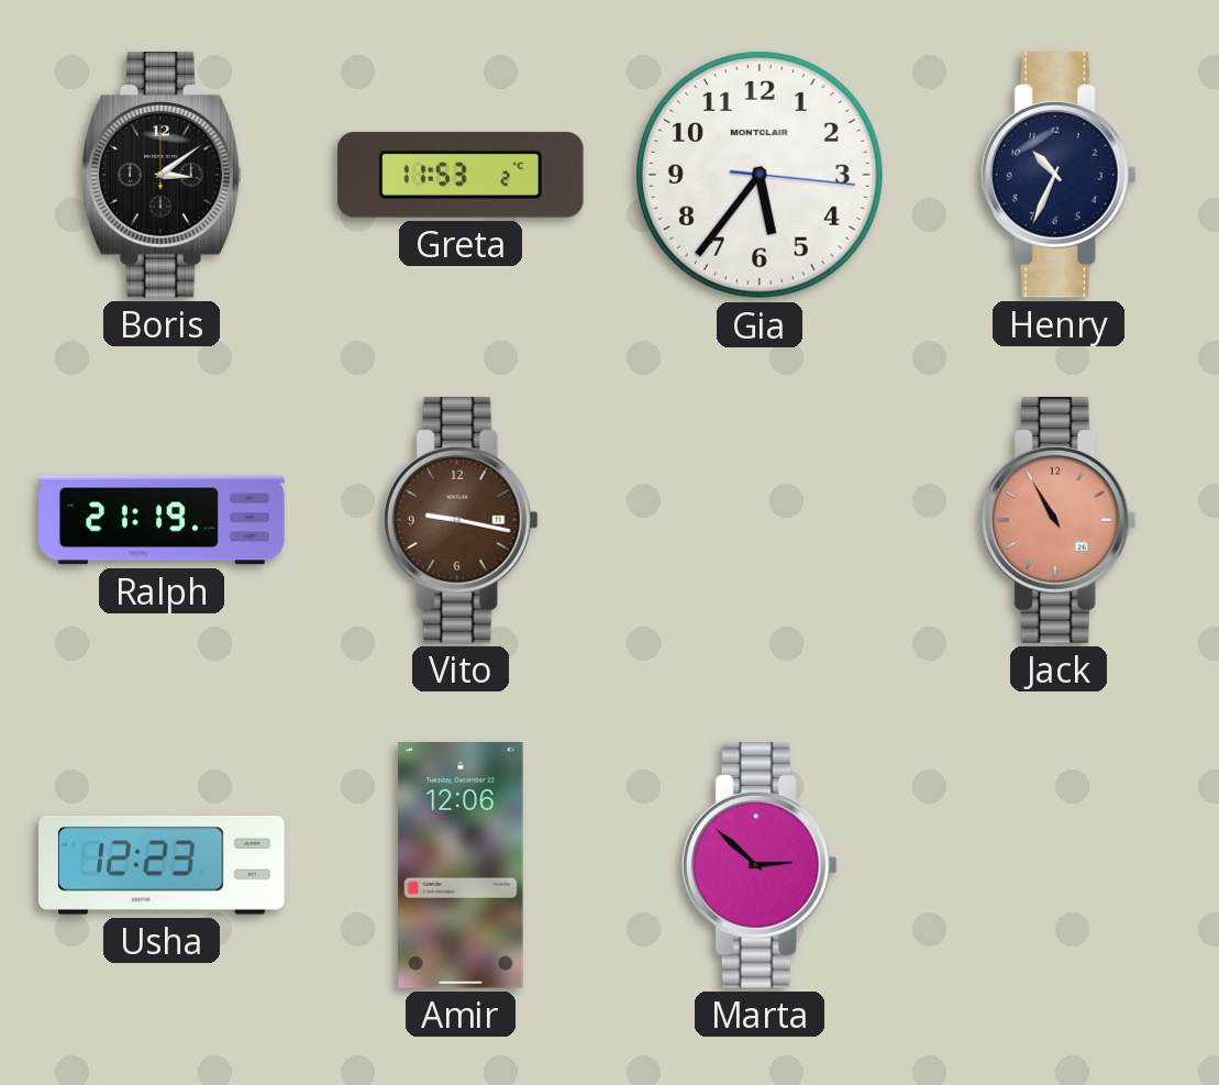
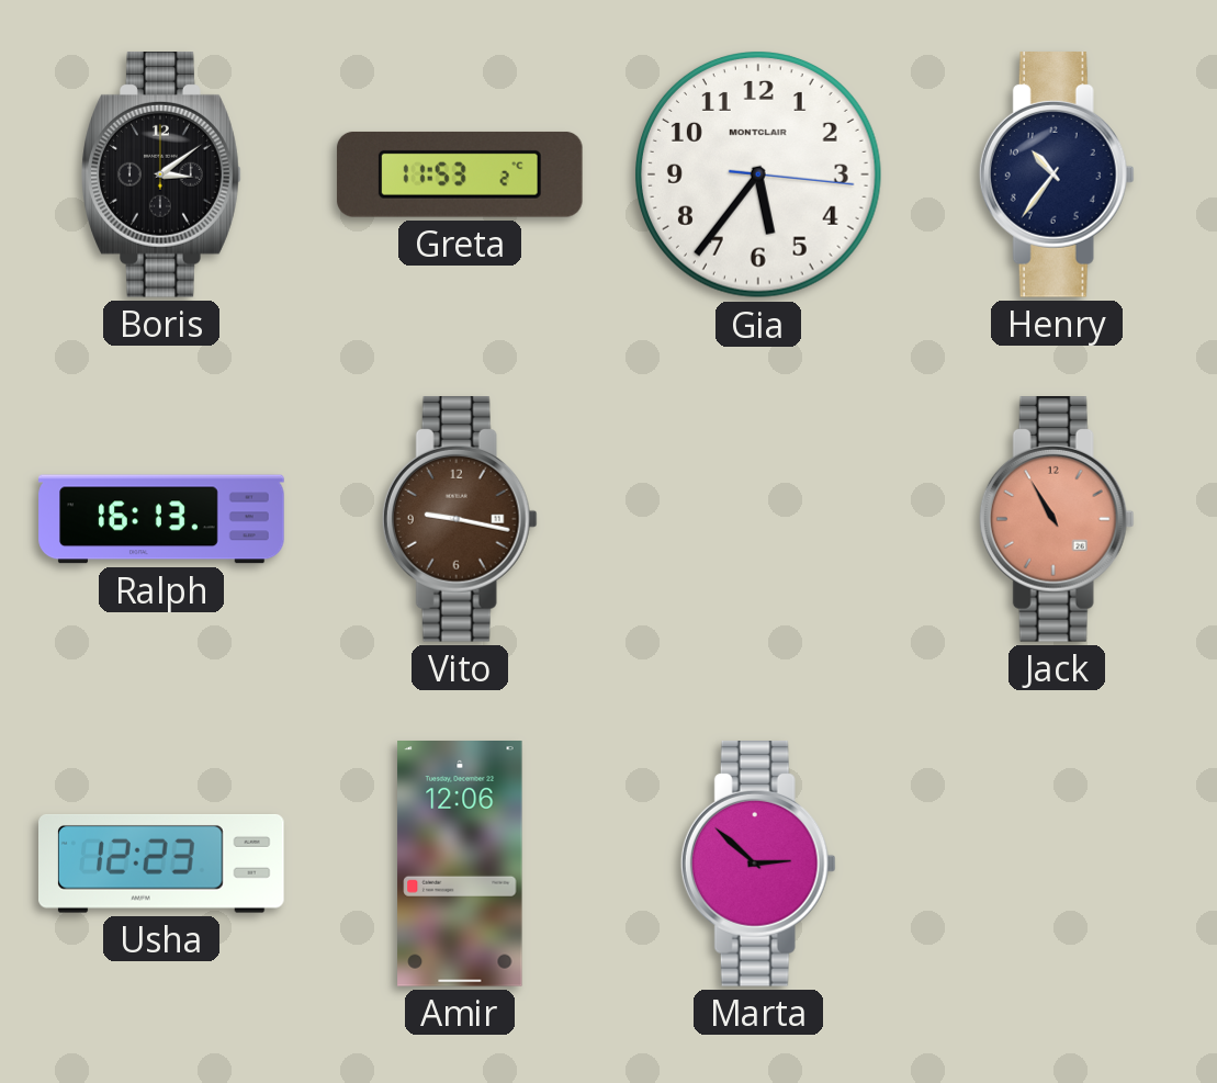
Henry: 10:34 -> 10:36
Ralph: 21:19 -> 16:13
